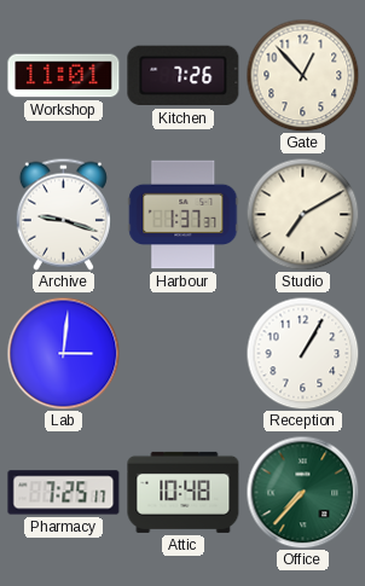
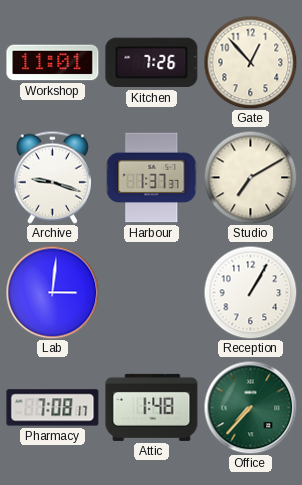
Pharmacy: 7:25 -> 7:08
Attic: 10:48 -> 1:48
